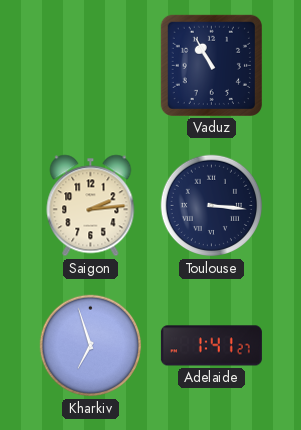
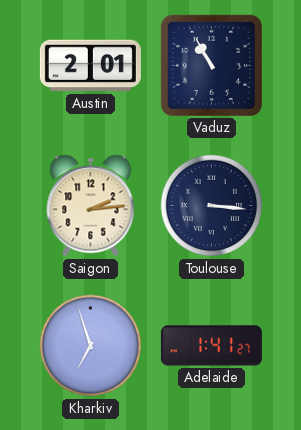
Austin: none -> 2:01
